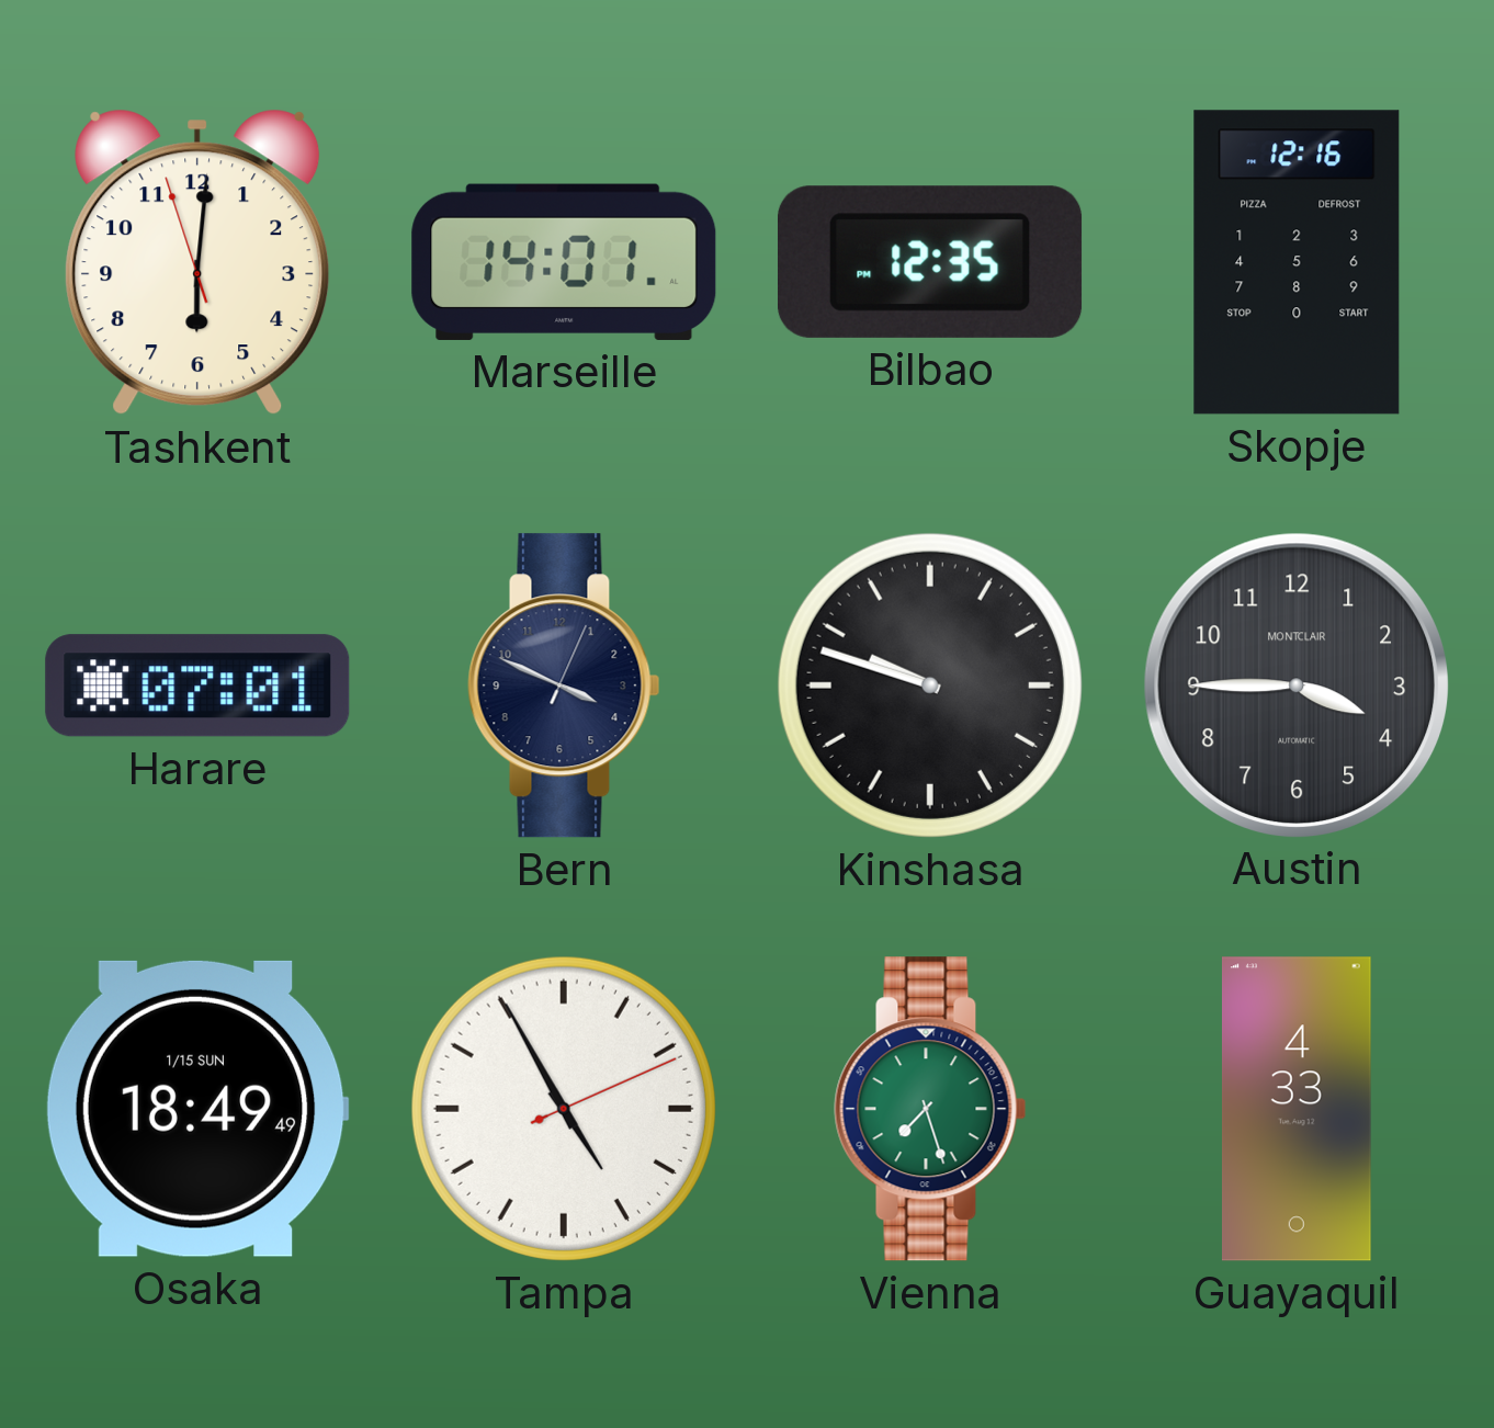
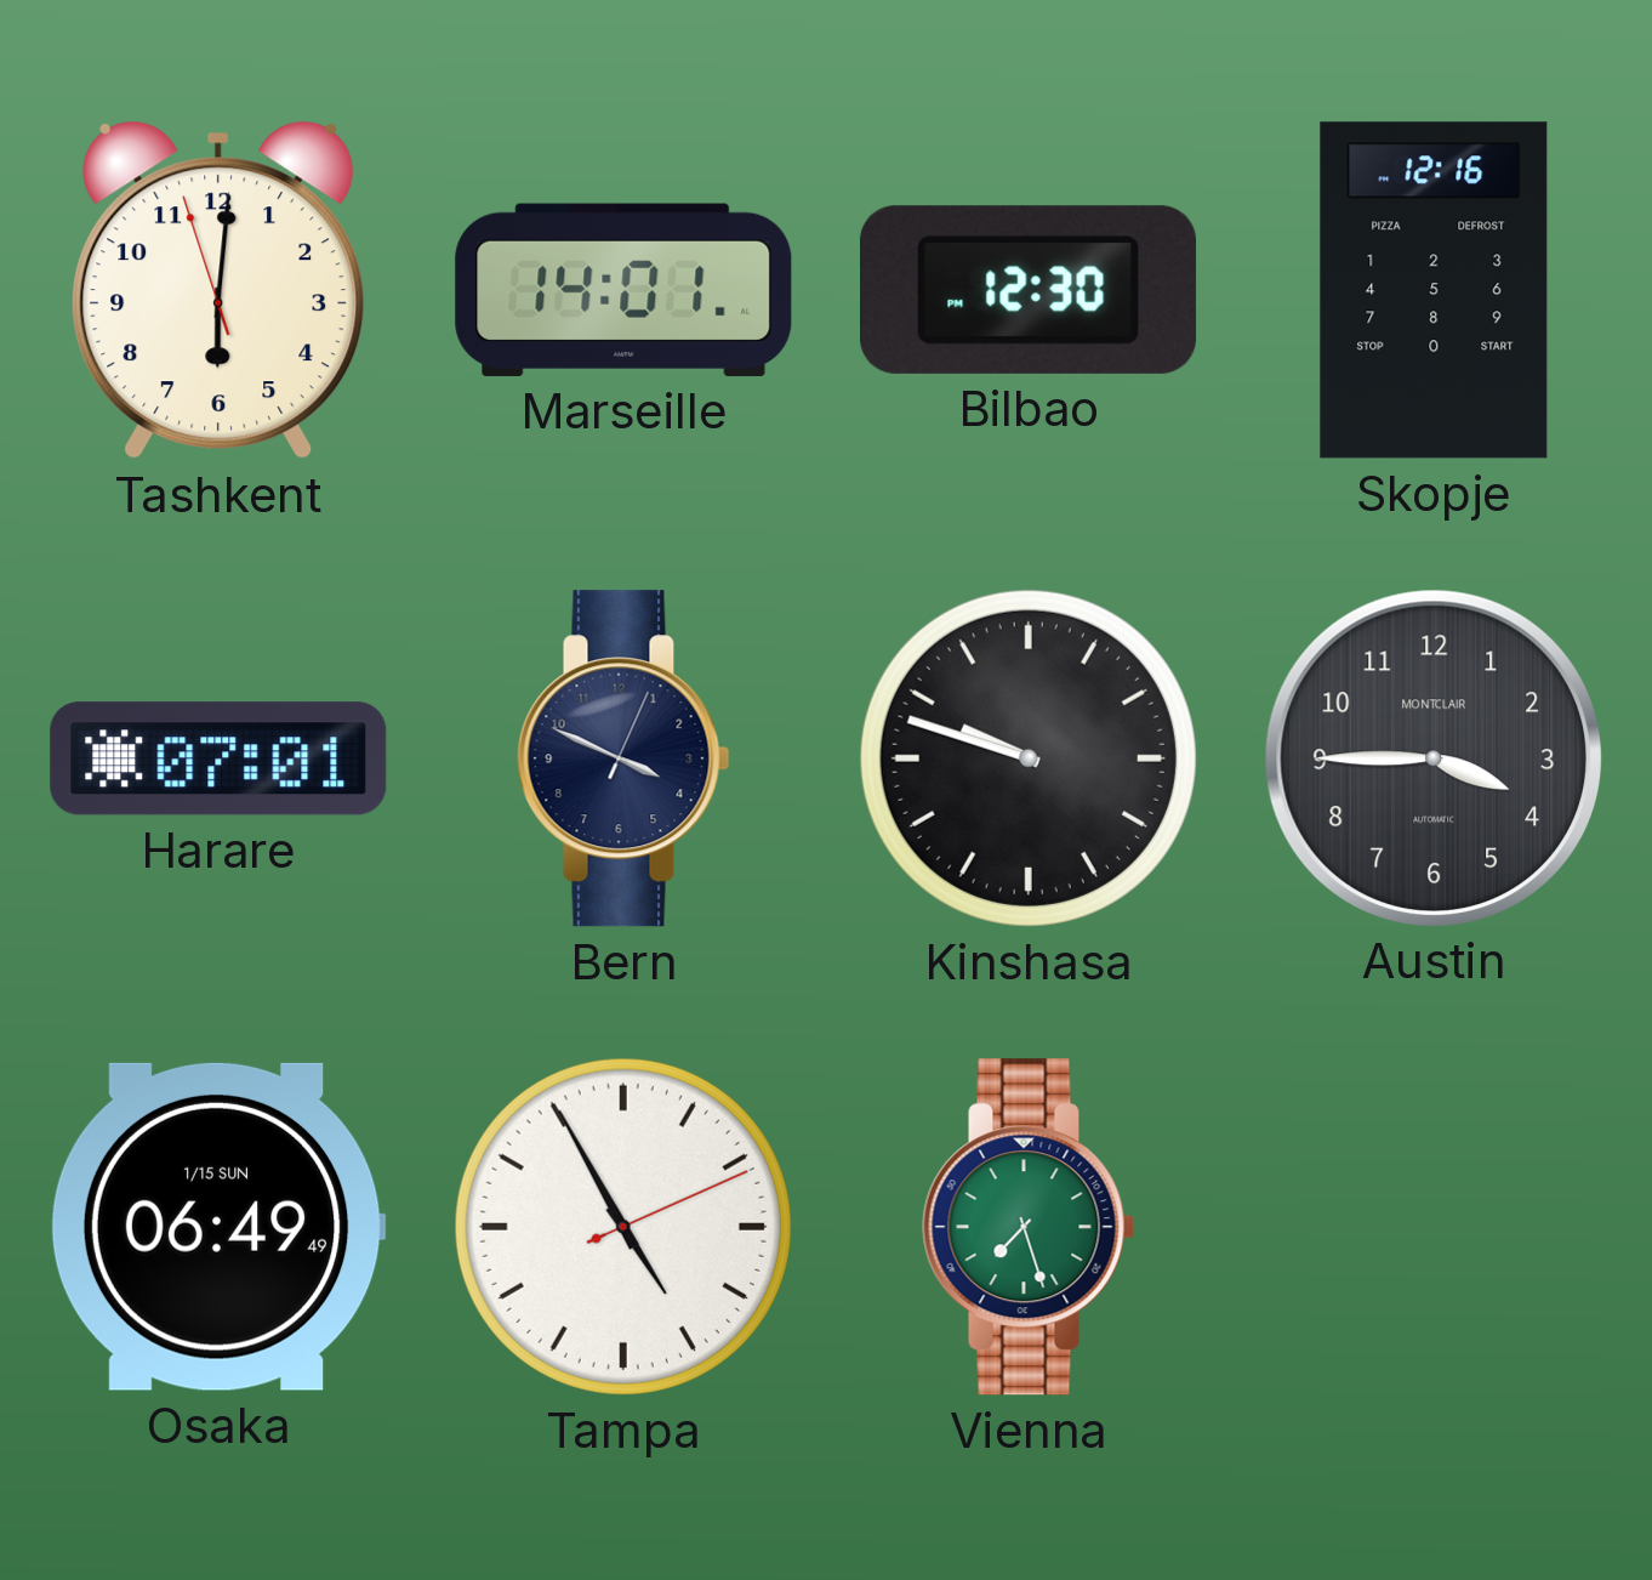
Bilbao: 12:35 -> 12:30
Osaka: 18:49 -> 06:49
Guayaquil: 4:33 -> none
